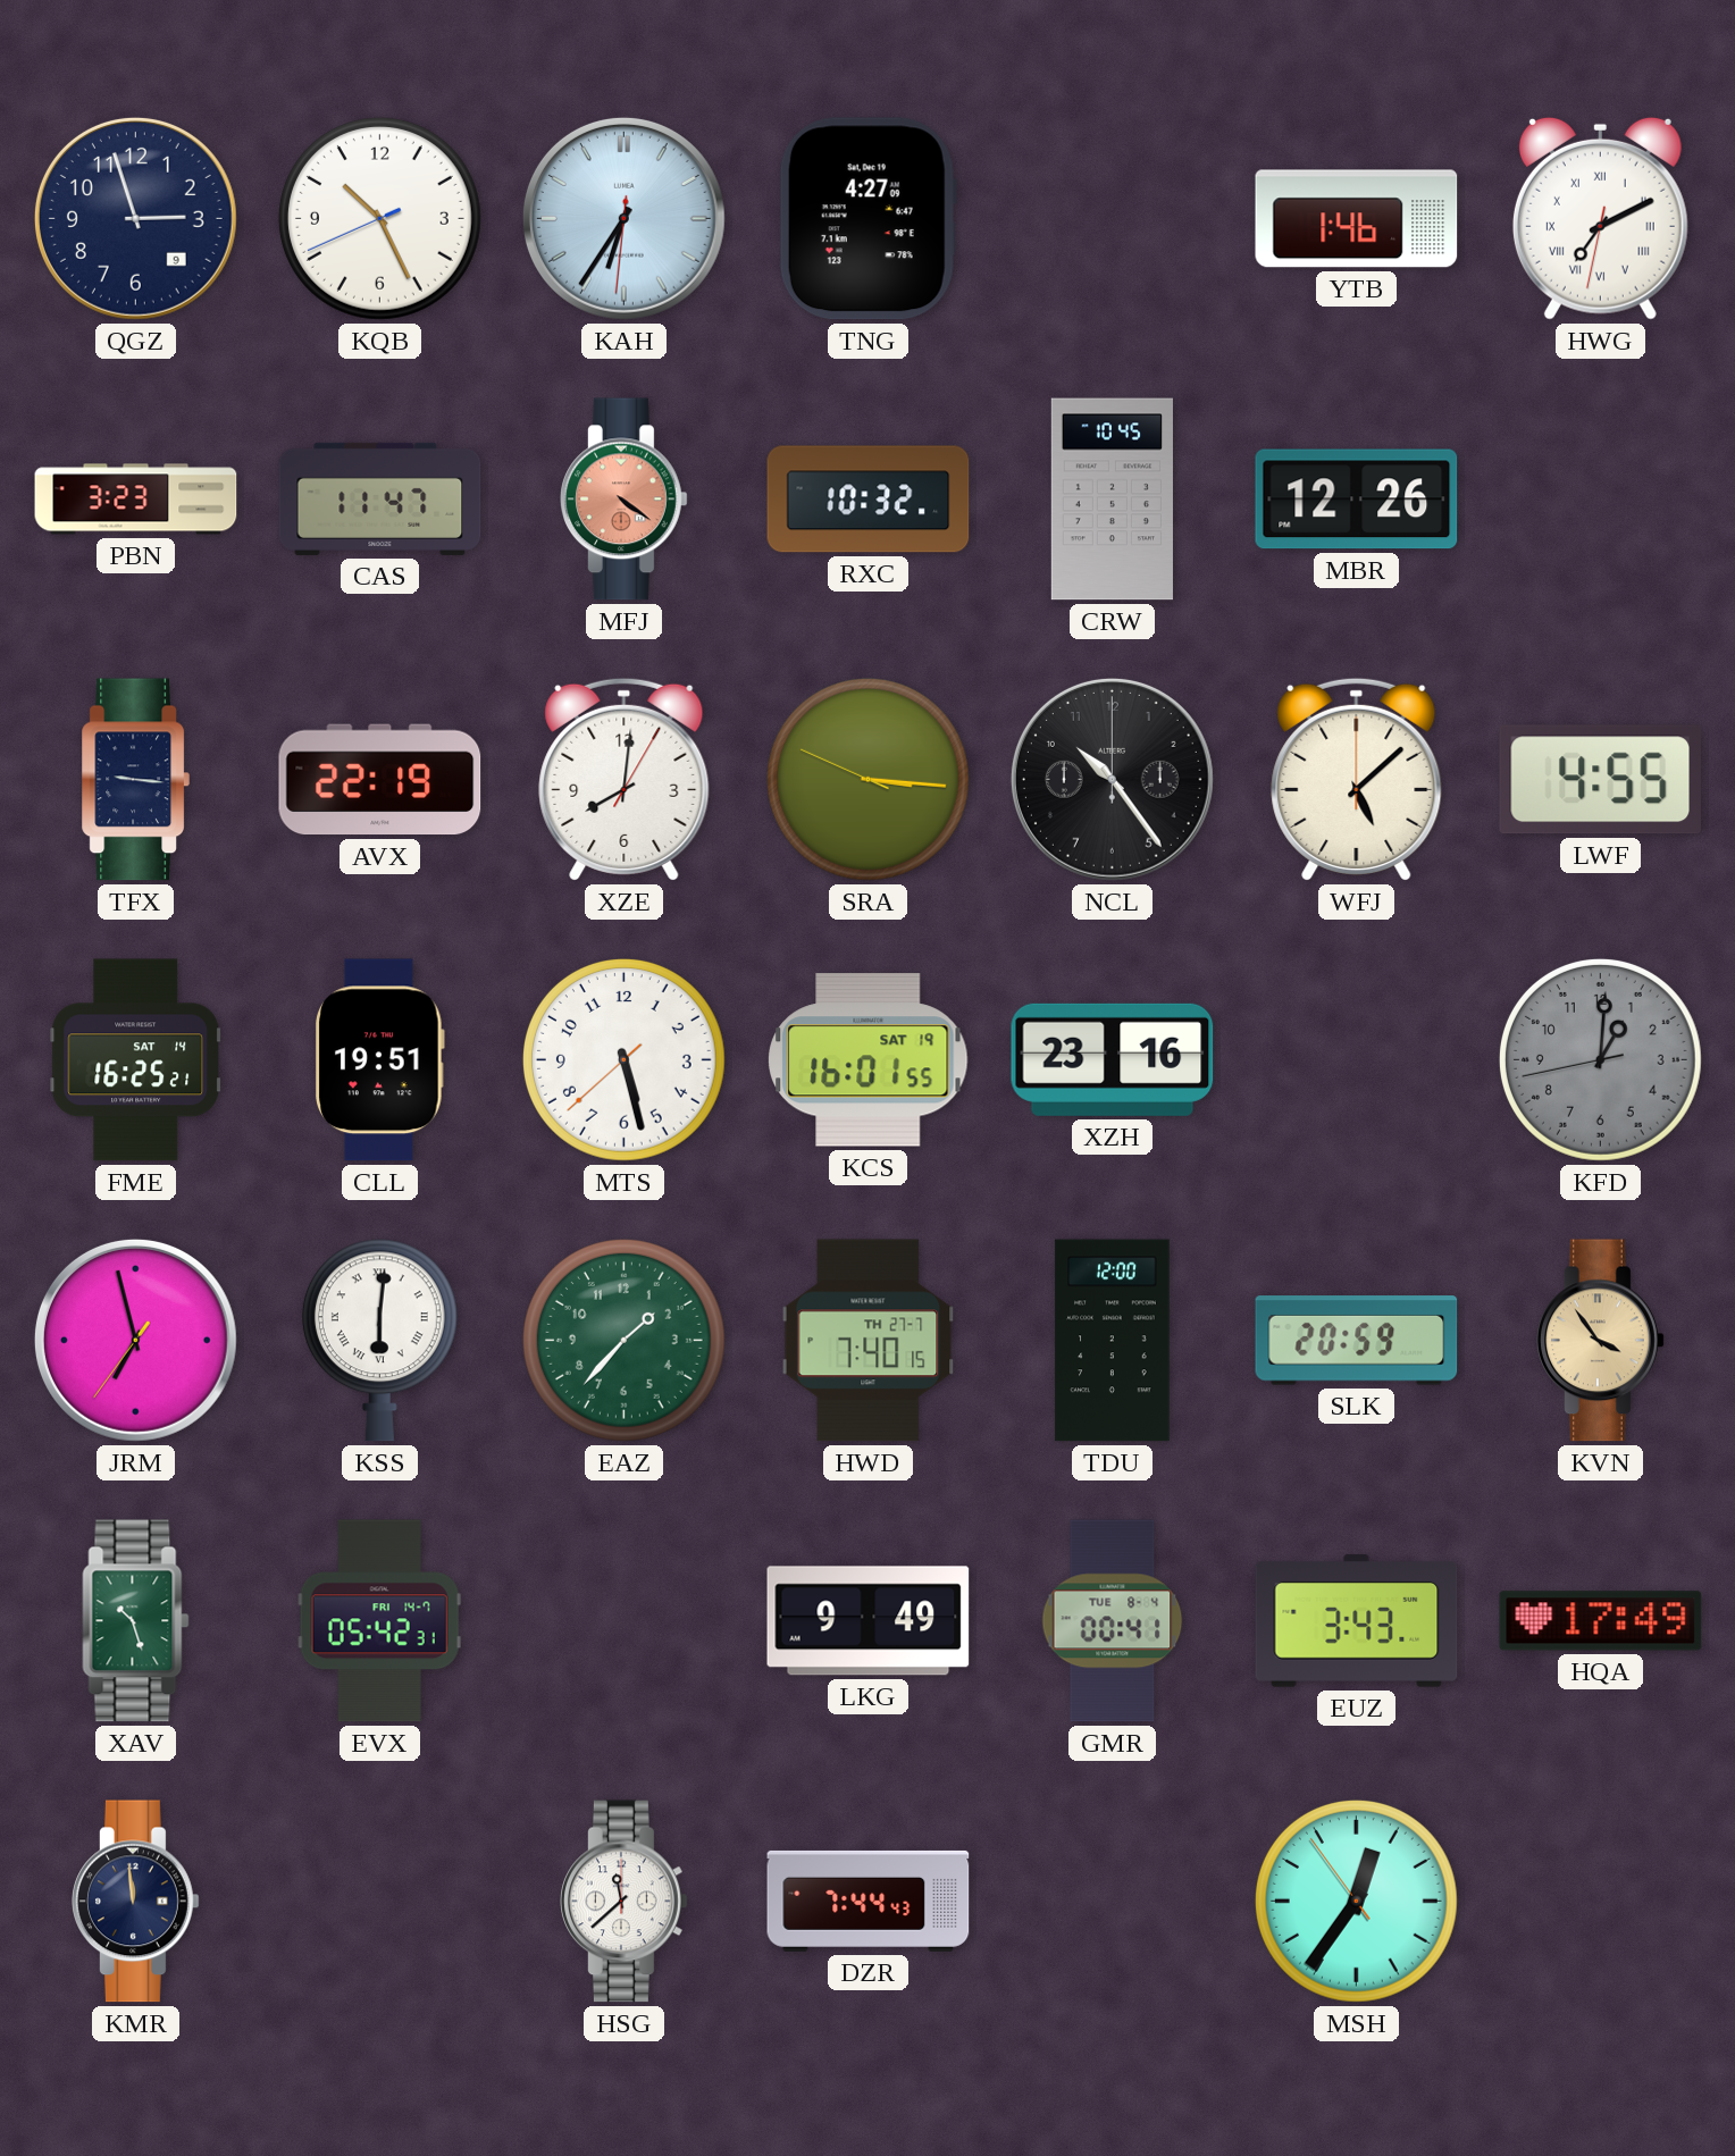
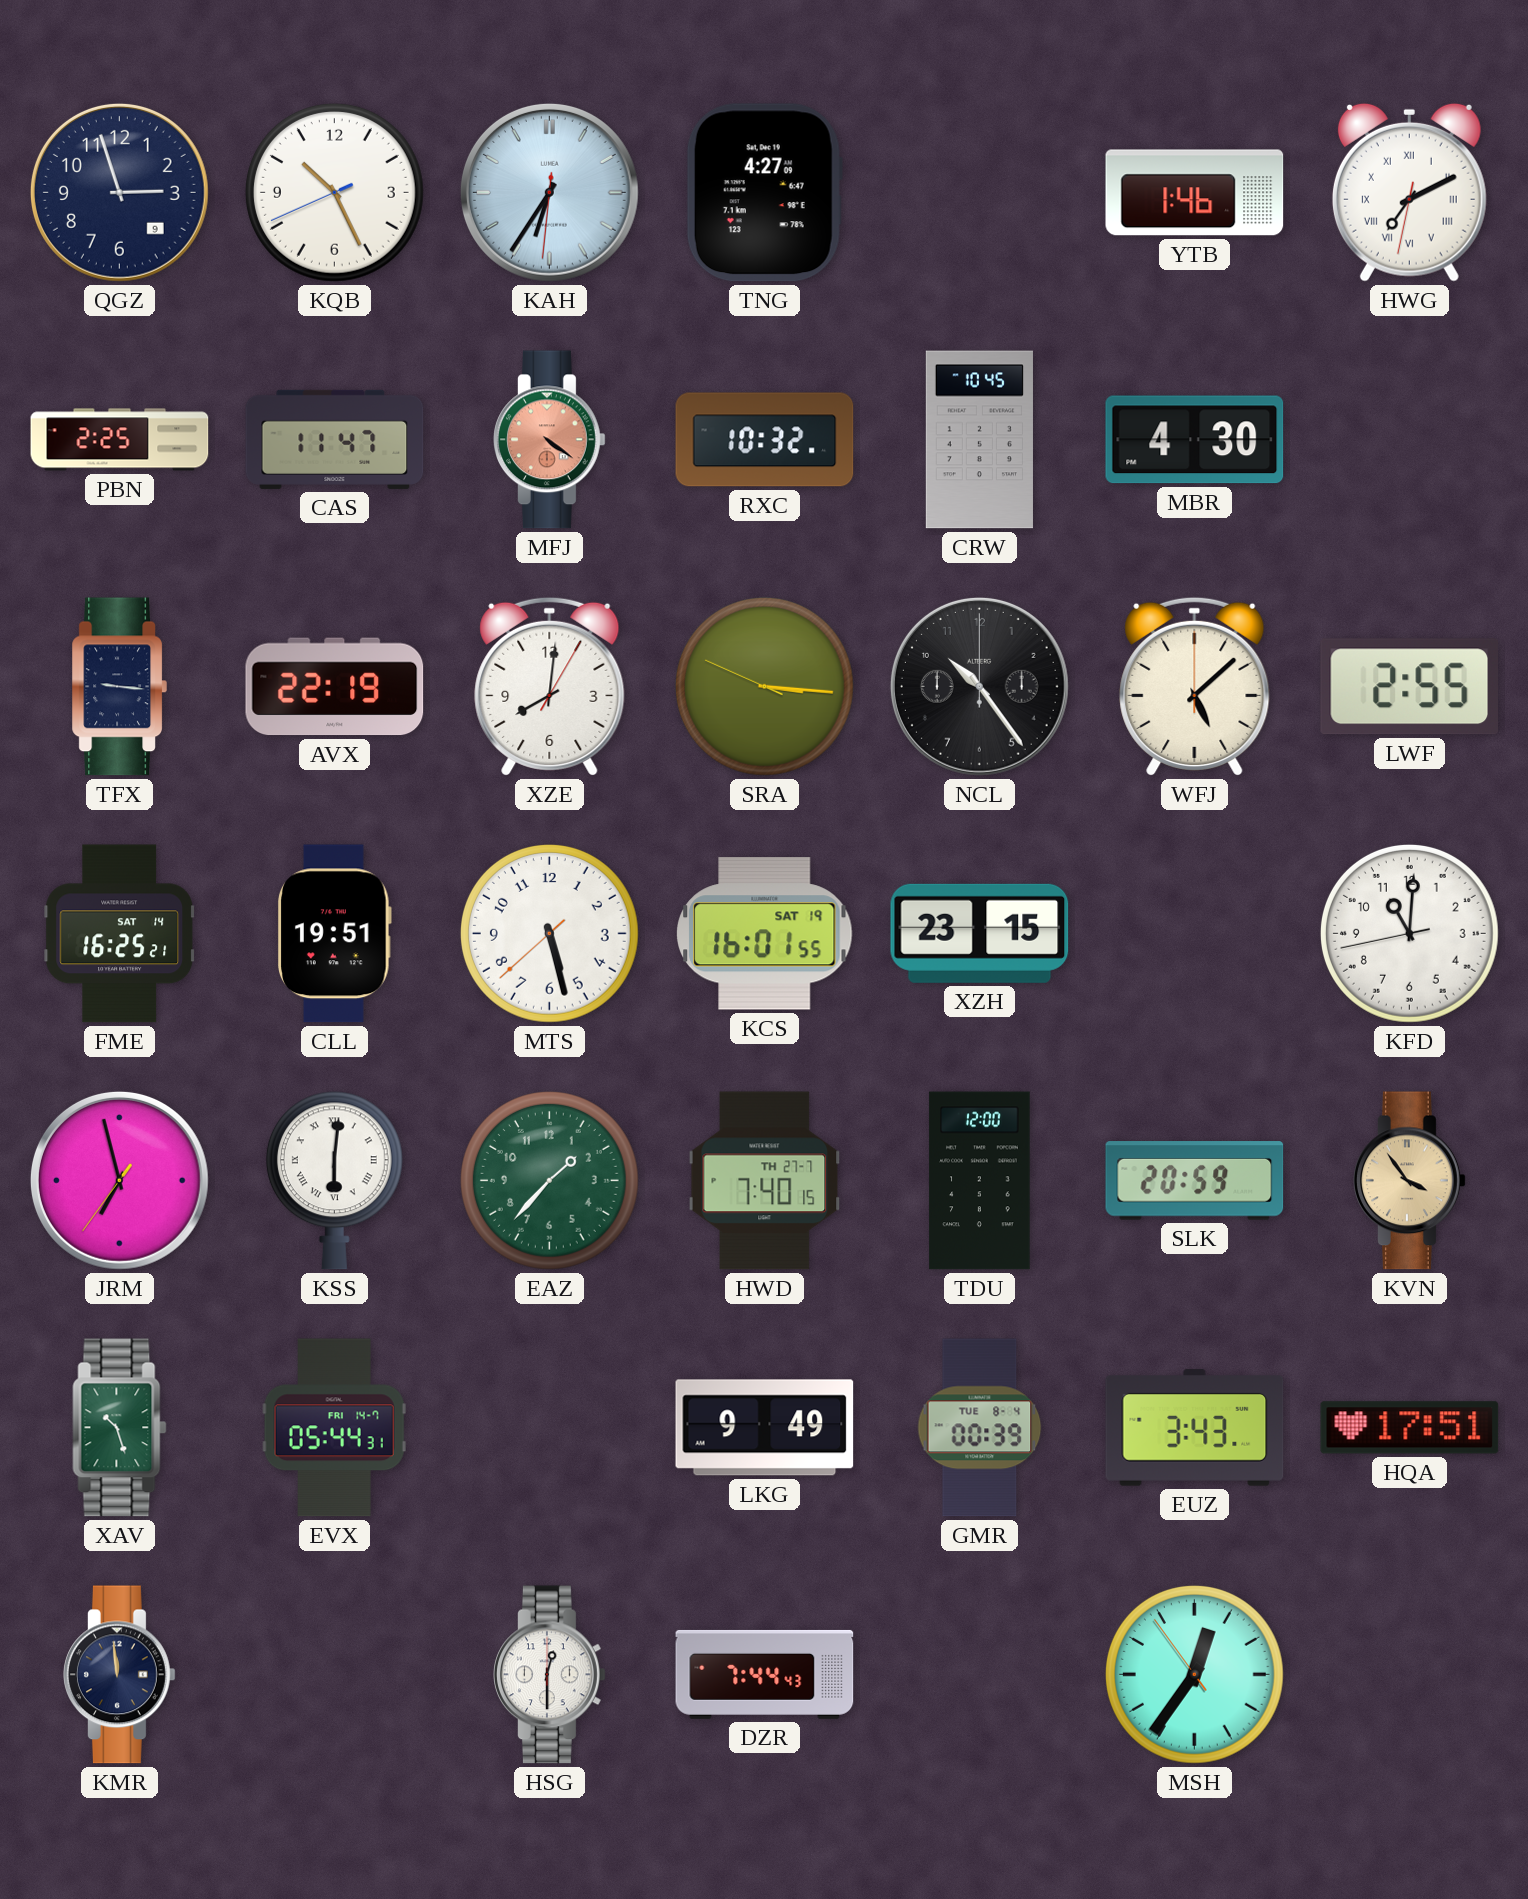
PBN: 3:23 -> 2:25
MBR: 12:26 -> 4:30
LWF: 4:55 -> 2:55
XZH: 23:16 -> 23:15
KFD: 1:00 -> 11:00
KFD dial: grey -> white
EVX: 05:42 -> 05:44
GMR: 00:41 -> 00:39
HQA: 17:49 -> 17:51
HSG: 11:38 -> 12:30
